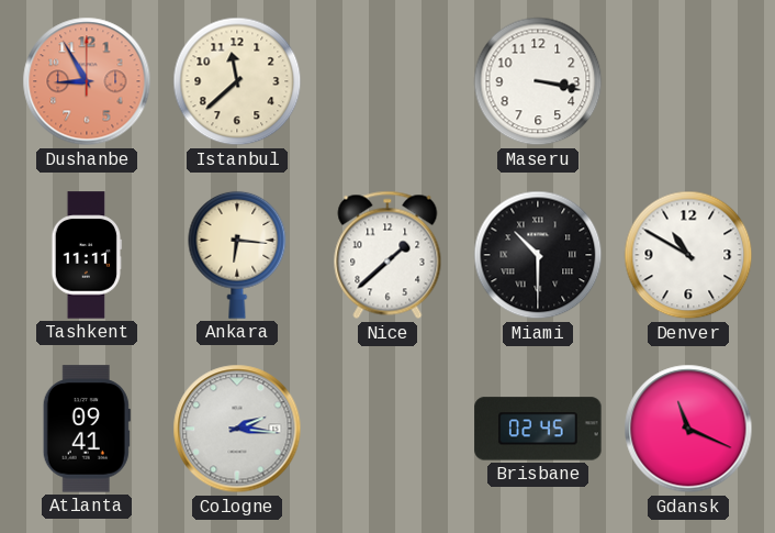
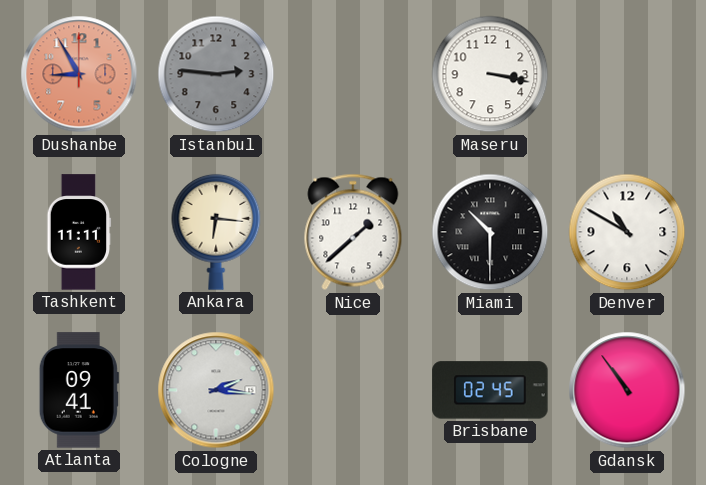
Istanbul: 11:38 -> 2:46
Istanbul dial: cream -> grey
Gdansk: 11:19 -> 10:54
